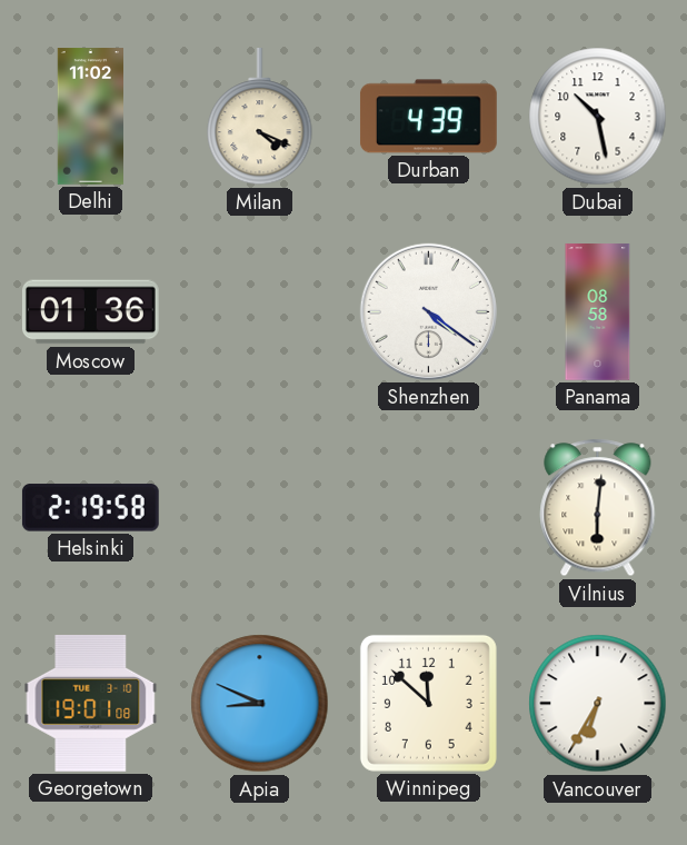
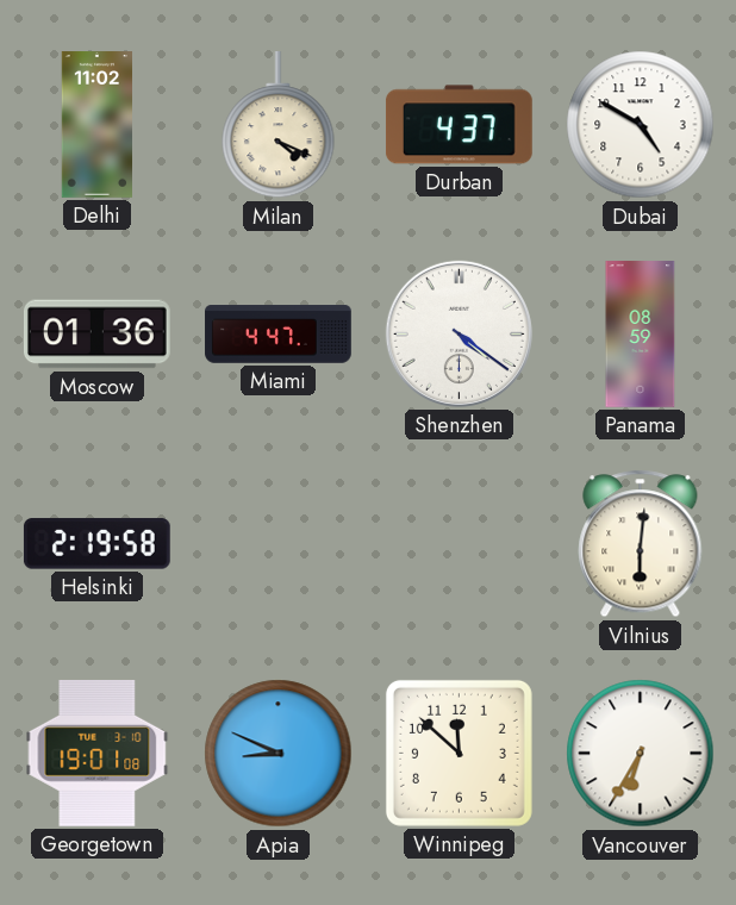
Durban: 4:39 -> 4:37
Dubai: 10:28 -> 4:50
Miami: none -> 4:47
Panama: 08:58 -> 08:59
